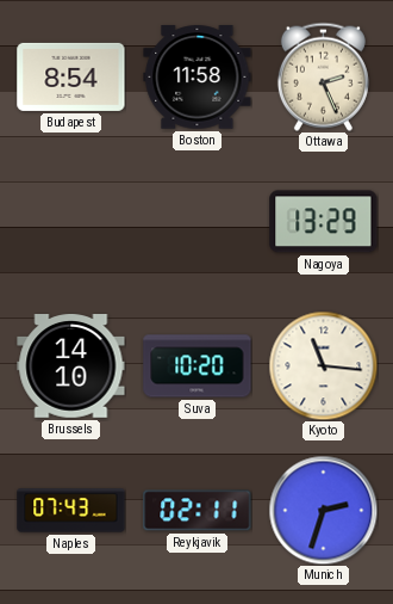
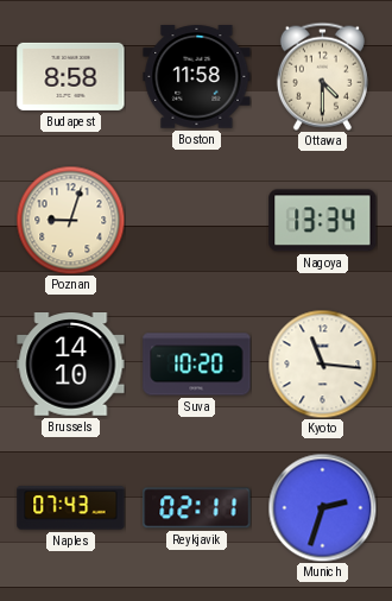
Budapest: 8:54 -> 8:58
Ottawa: 2:26 -> 4:30
Poznan: none -> 9:03
Nagoya: 13:29 -> 13:34
